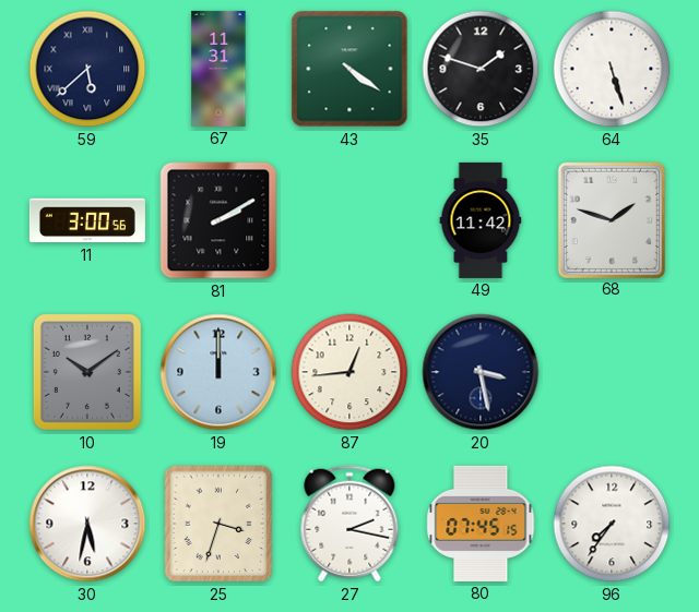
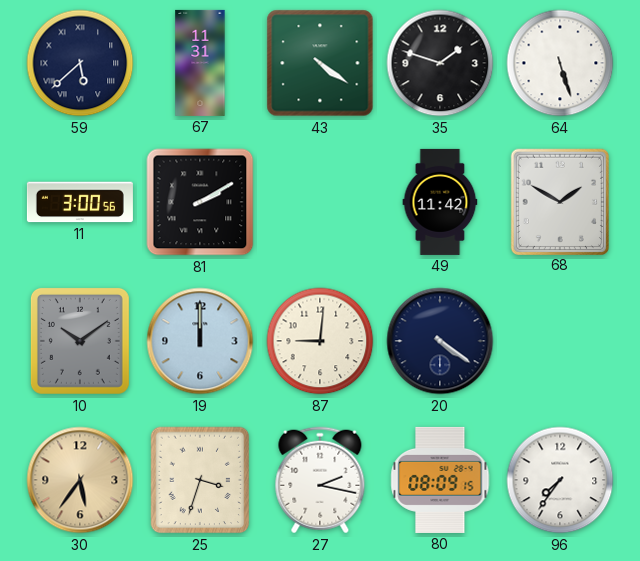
68: 1:48 -> 1:50
87: 12:44 -> 9:01
20: 3:28 -> 4:21
30: 5:32 -> 5:36
30 dial: white -> champagne
80: 07:45 -> 08:09
